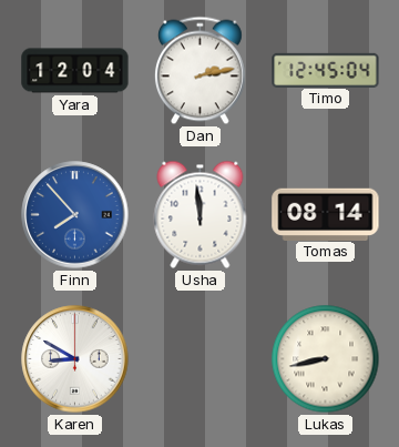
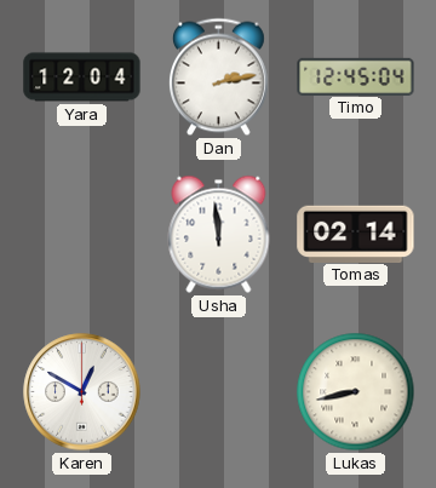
Finn: 7:53 -> none
Tomas: 08:14 -> 02:14
Karen: 8:50 -> 12:50
